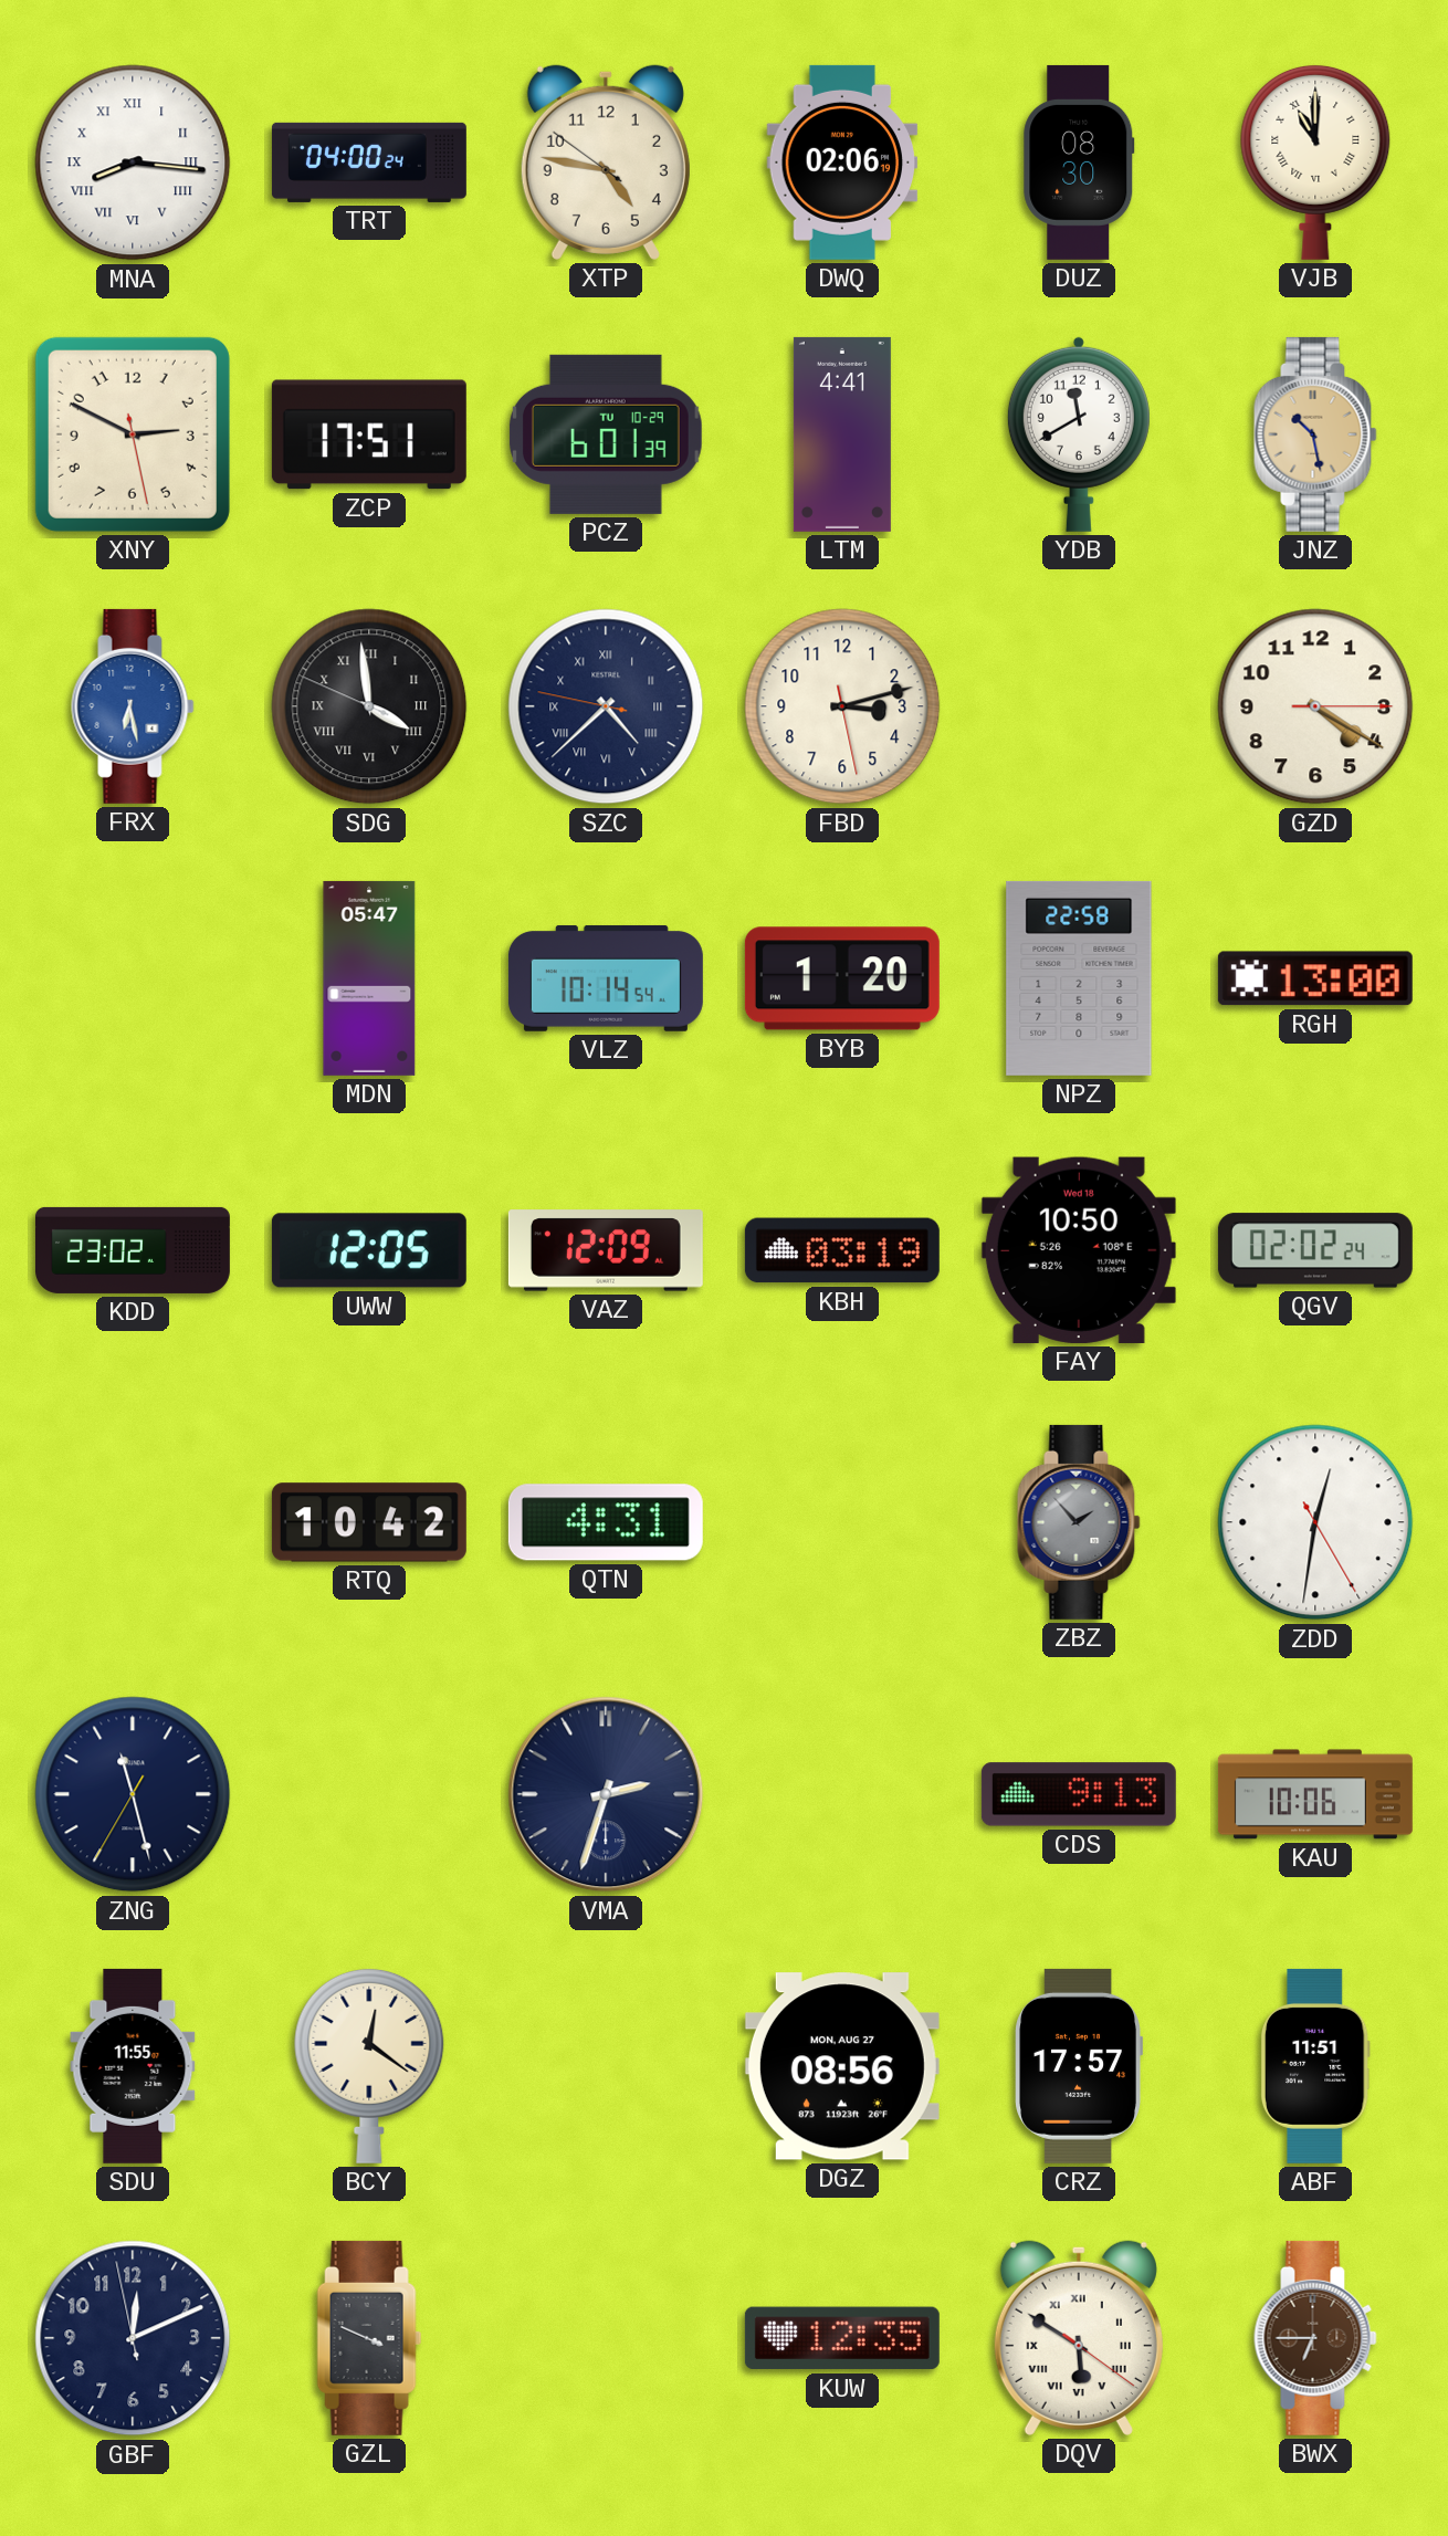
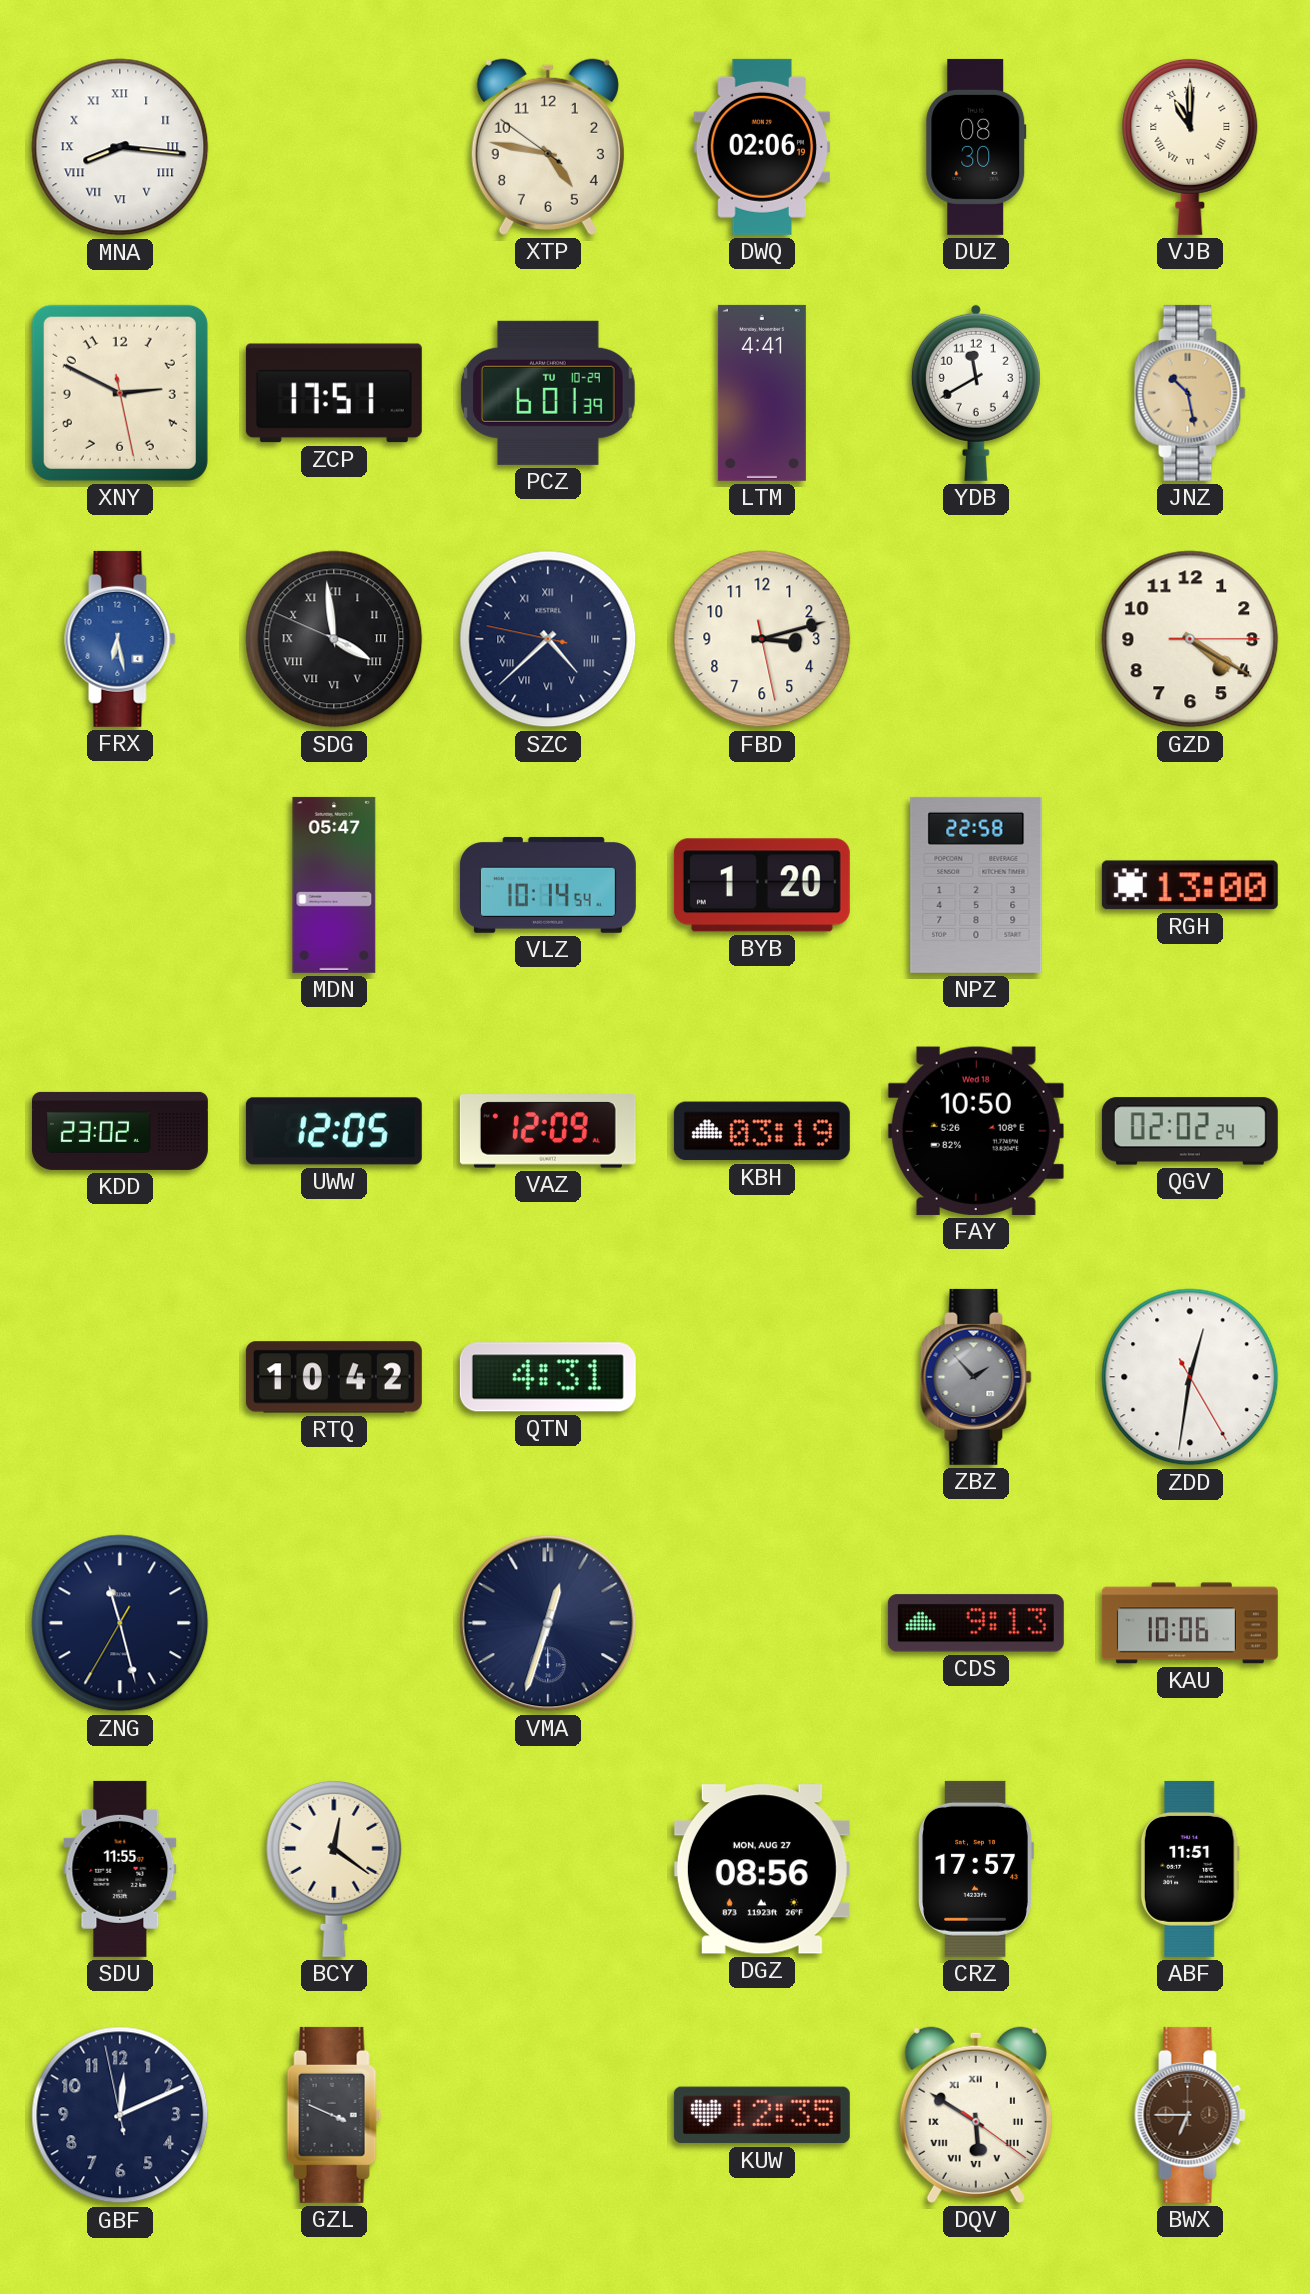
TRT: 04:00 -> none
VMA: 2:33 -> 12:33
